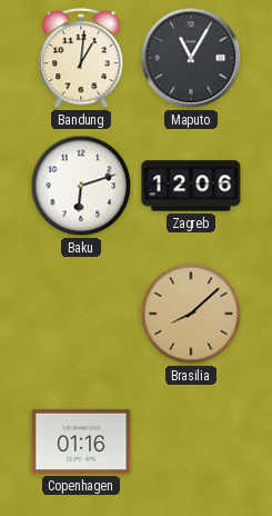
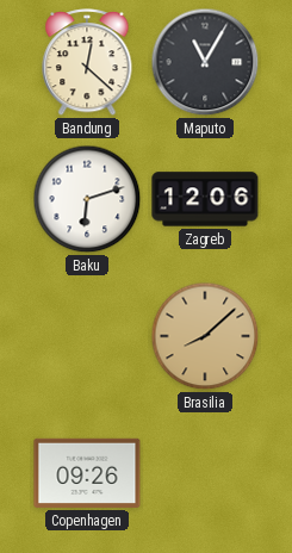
Bandung: 1:01 -> 12:22
Copenhagen: 01:16 -> 09:26
